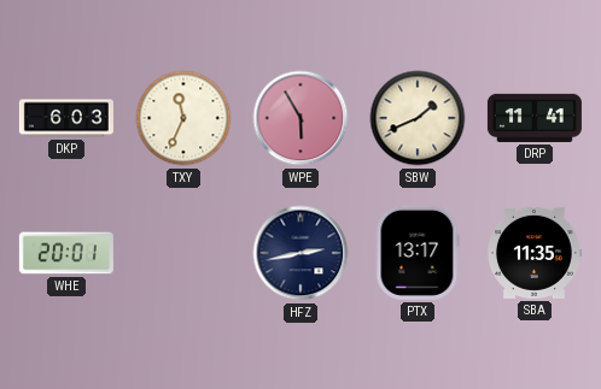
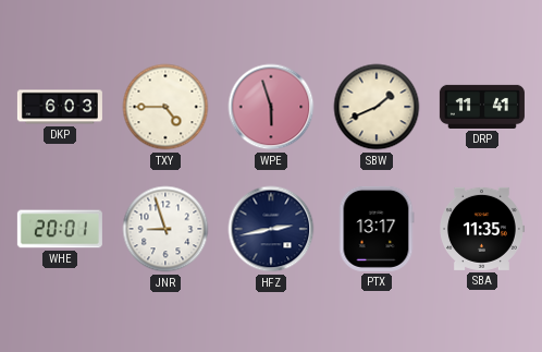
TXY: 11:34 -> 4:45
WPE: 5:55 -> 5:57
JNR: none -> 8:57
